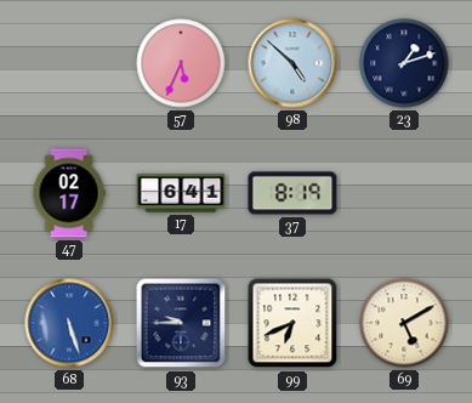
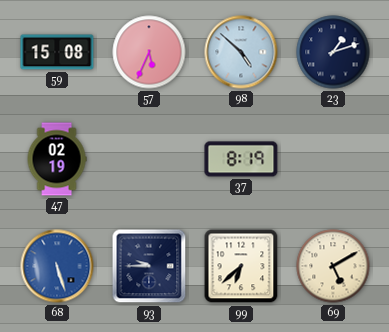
59: none -> 15:08
47: 02:17 -> 02:19
17: 6:41 -> none
99: 6:41 -> 6:38
